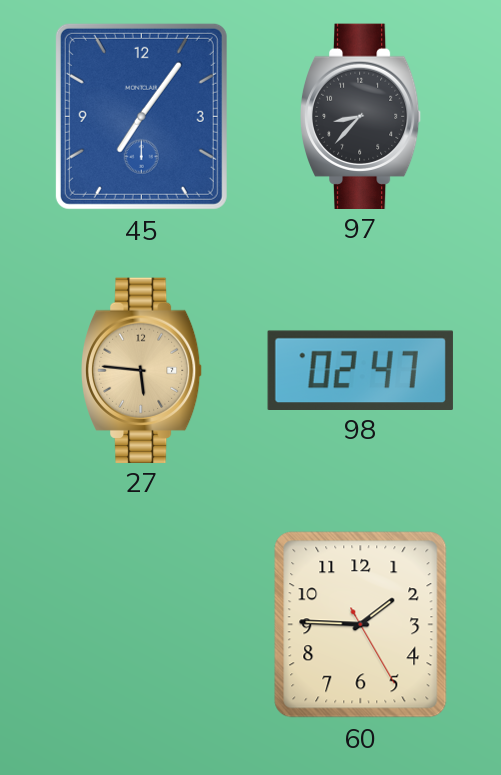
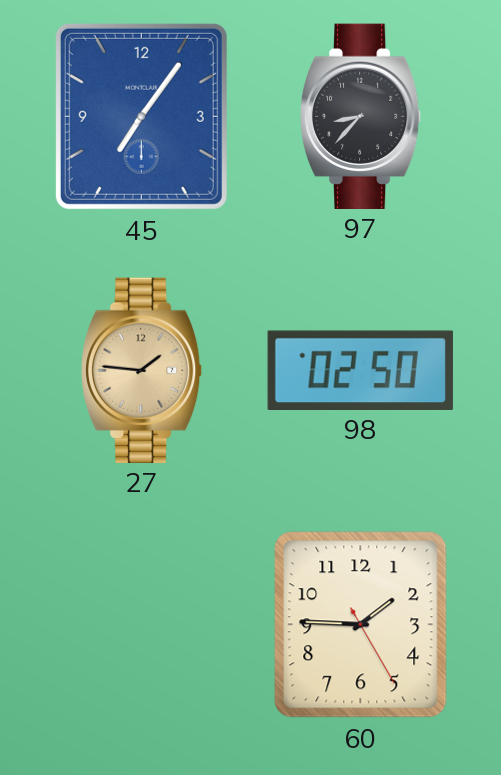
27: 5:46 -> 1:46
98: 02:47 -> 02:50
